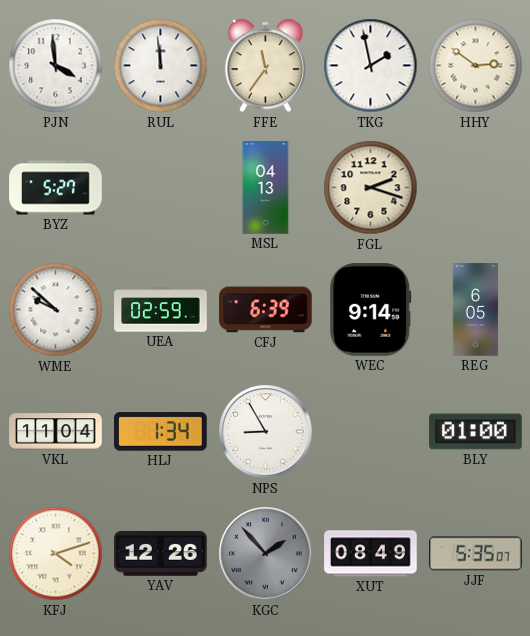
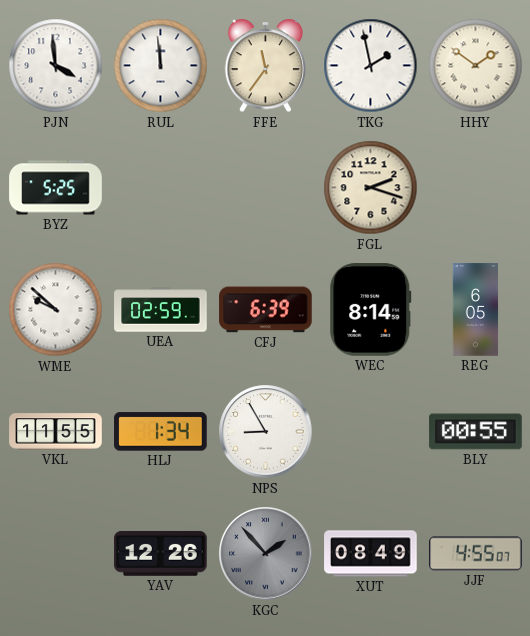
HHY: 2:51 -> 1:51
BYZ: 5:27 -> 5:25
MSL: 04:13 -> none
WEC: 9:14 -> 8:14
VKL: 11:04 -> 11:55
BLY: 01:00 -> 00:55
KFJ: 4:12 -> none
JJF: 5:35 -> 4:55
